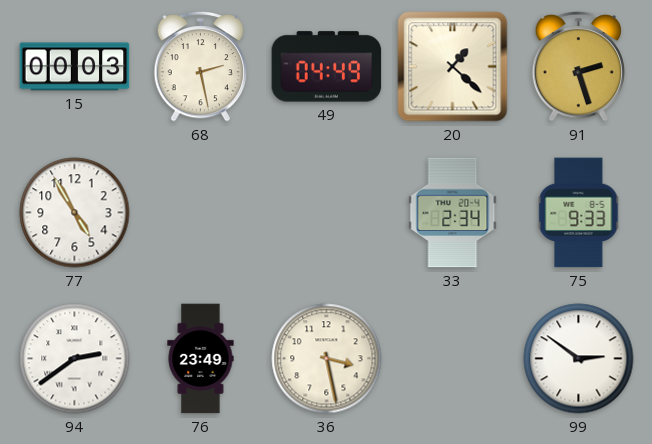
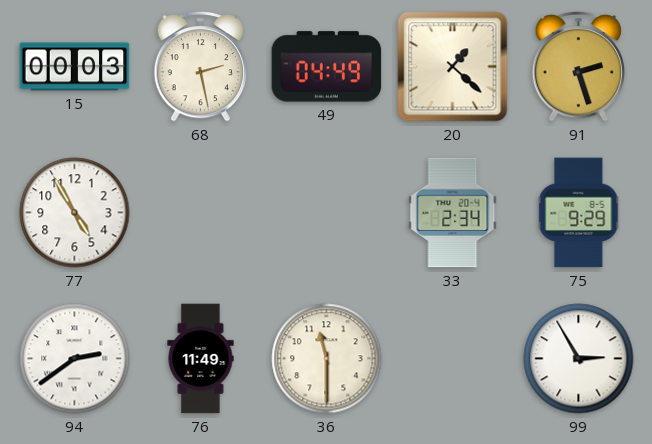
75: 9:33 -> 9:29
76: 23:49 -> 11:49
36: 3:28 -> 11:30
99: 2:51 -> 2:55
